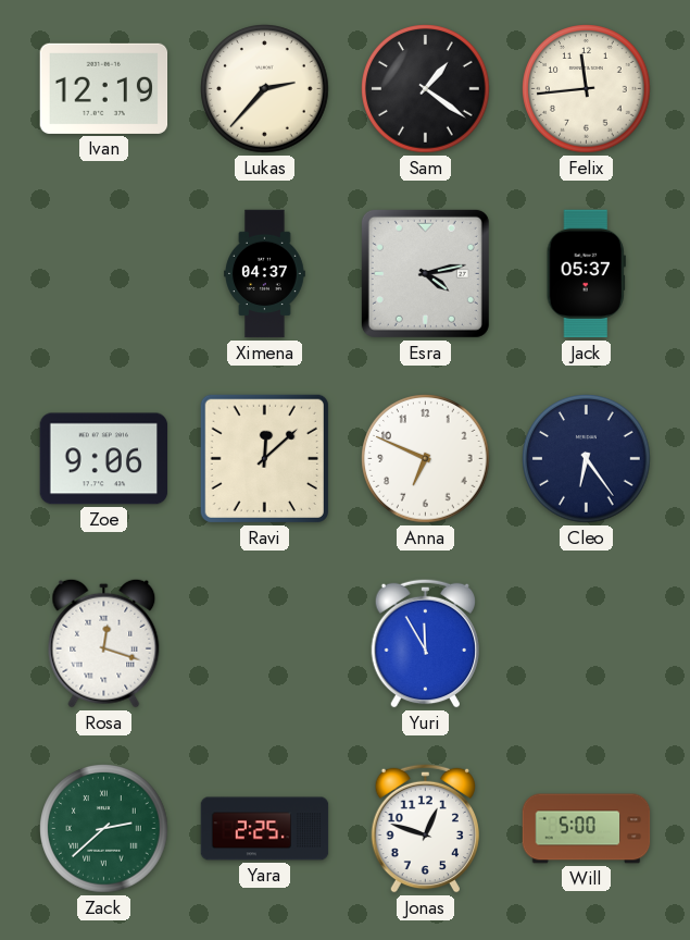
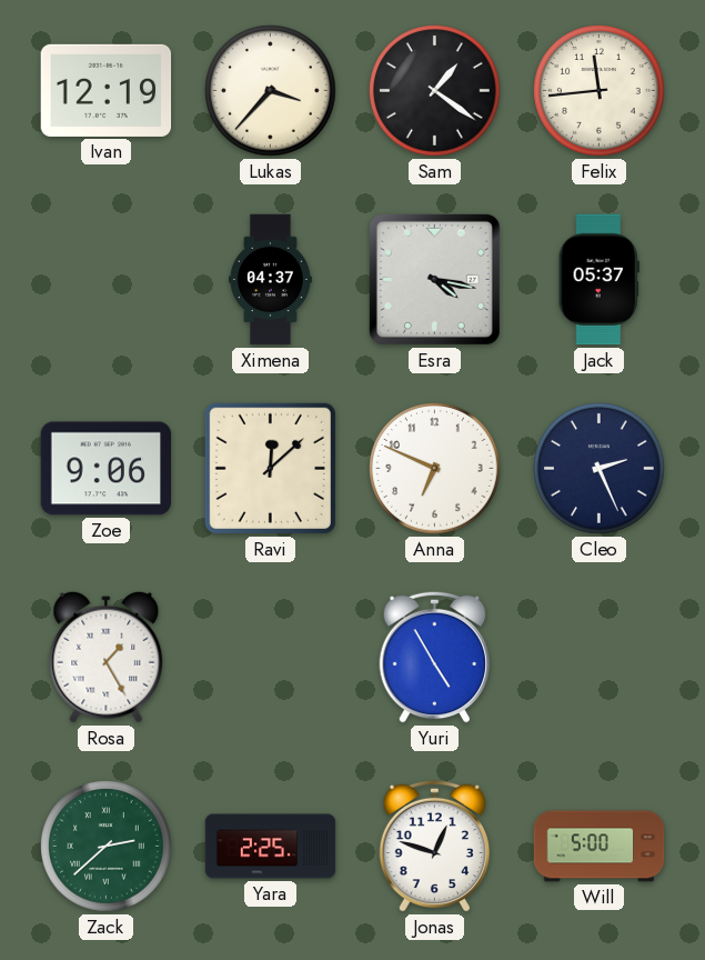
Lukas: 2:37 -> 3:37
Esra: 4:13 -> 4:17
Cleo: 6:24 -> 2:26
Rosa: 12:18 -> 1:25
Yuri: 11:55 -> 4:55
